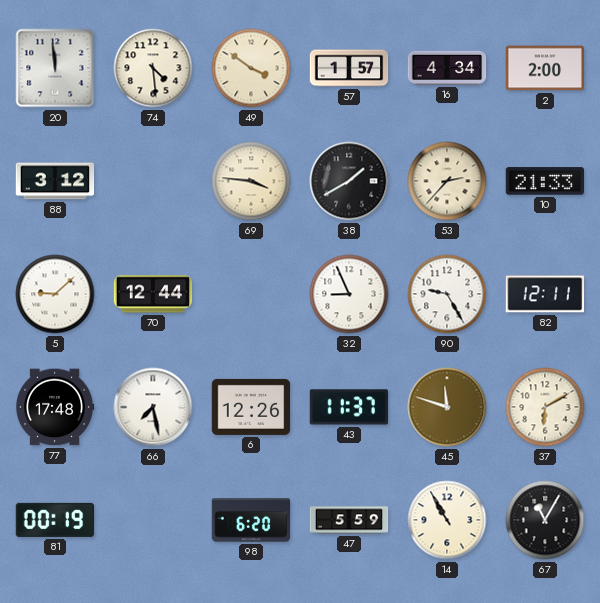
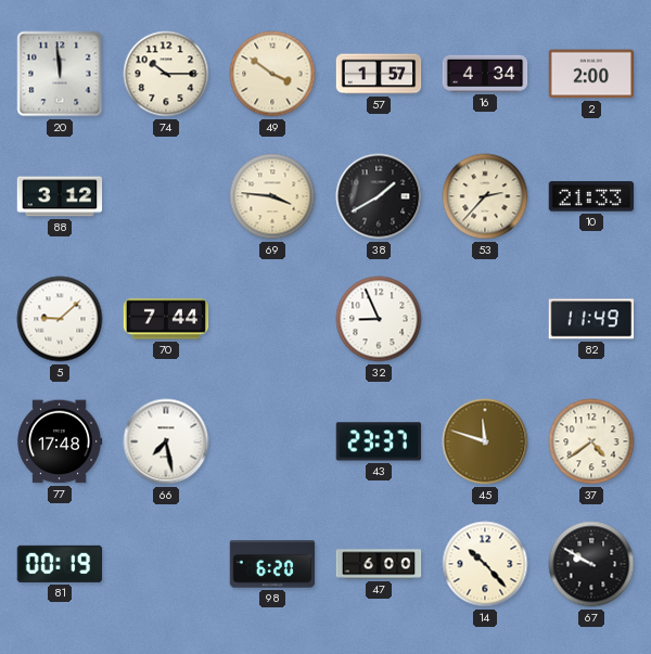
74: 4:29 -> 10:15
70: 12:44 -> 7:44
90: 9:25 -> none
82: 12:11 -> 11:49
6: 12:26 -> none
43: 11:37 -> 23:37
37: 6:10 -> 4:39
47: 5:59 -> 6:00
14: 10:55 -> 10:23
67: 11:05 -> 9:50
